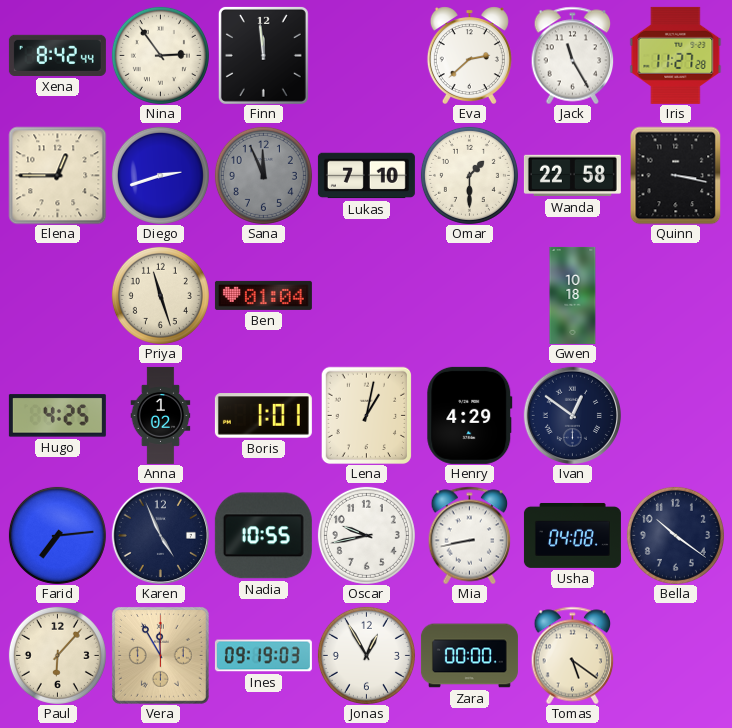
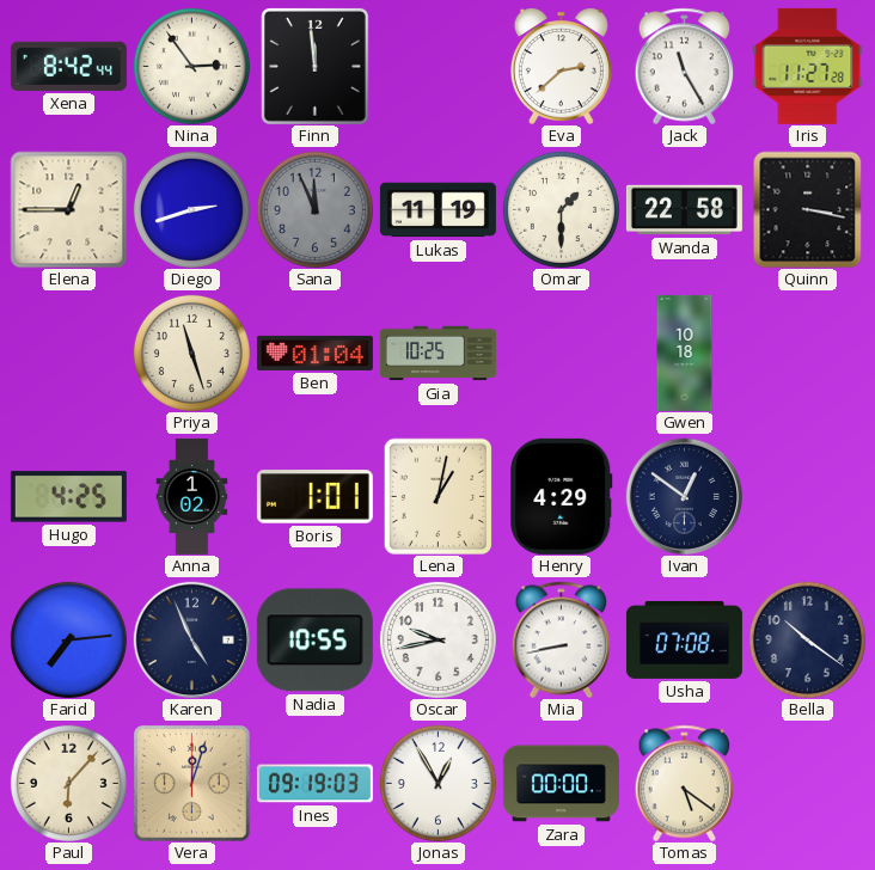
Lukas: 7:10 -> 11:19
Gia: none -> 10:25
Usha: 04:08 -> 07:08
Vera: 11:55 -> 12:03
